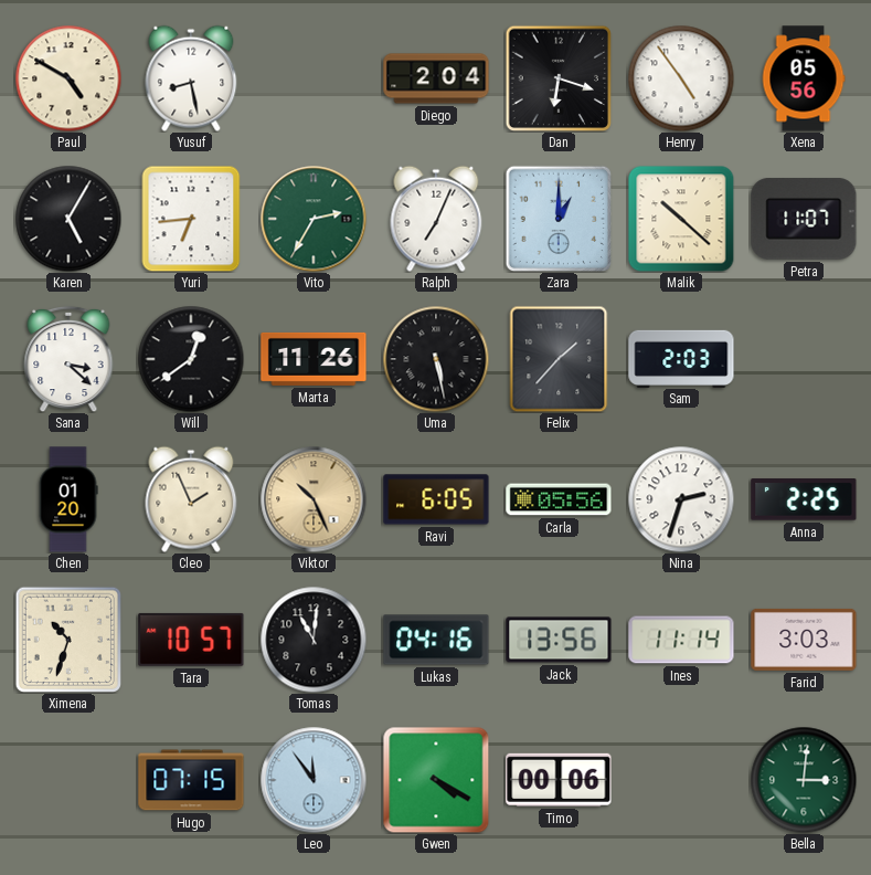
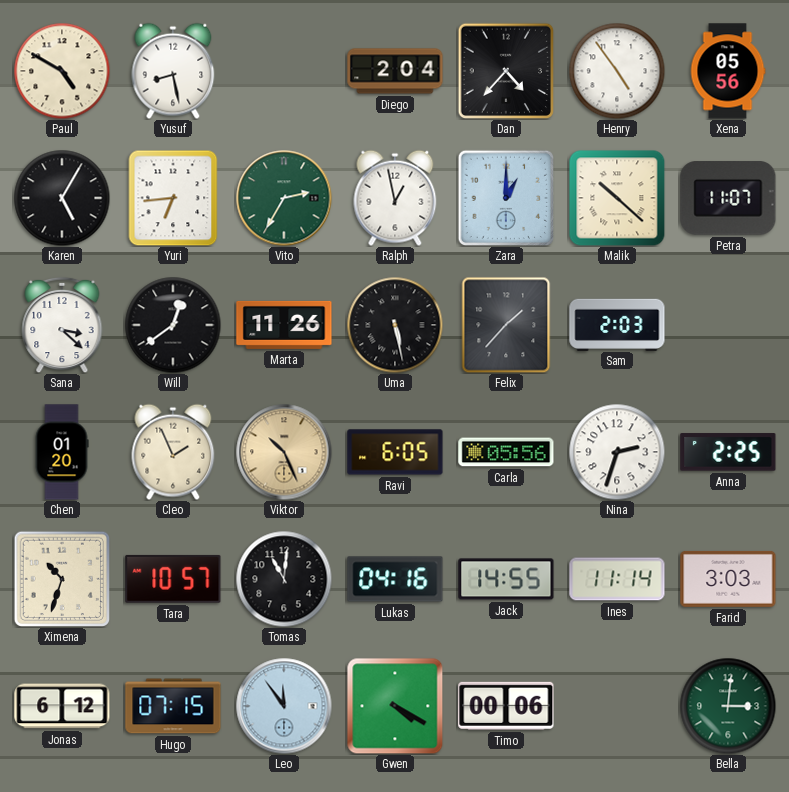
Dan: 6:18 -> 4:37
Ralph: 7:04 -> 12:58
Jack: 13:56 -> 14:55
Jonas: none -> 6:12
